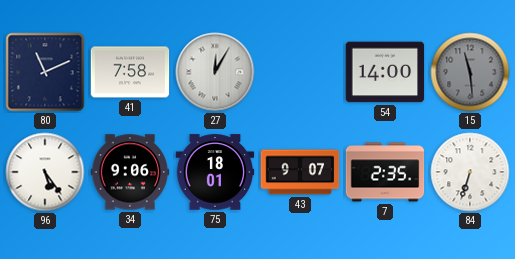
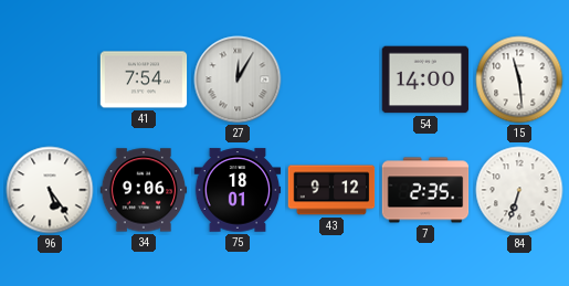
80: 11:11 -> none
41: 7:58 -> 7:54
15 dial: grey -> white
43: 9:07 -> 9:12
